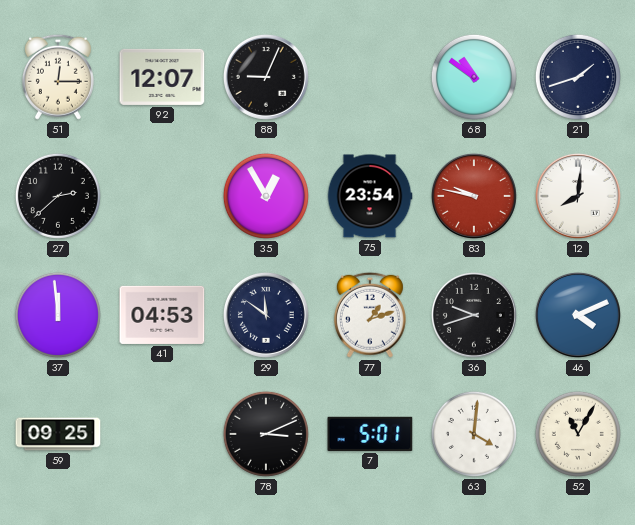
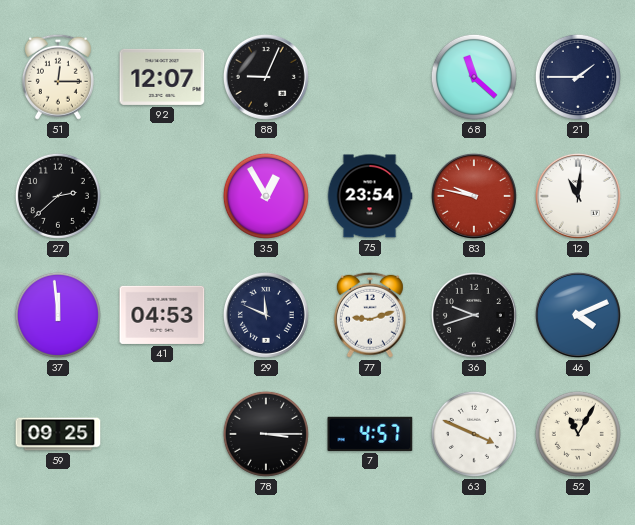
68: 10:51 -> 11:22
21: 1:42 -> 1:45
12: 8:01 -> 11:01
29: 11:51 -> 11:49
77: 1:12 -> 9:12
78: 3:11 -> 3:15
7: 5:01 -> 4:57
63: 4:01 -> 3:49
